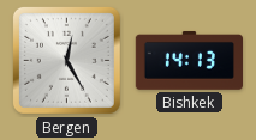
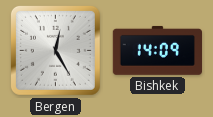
Bishkek: 14:13 -> 14:09
